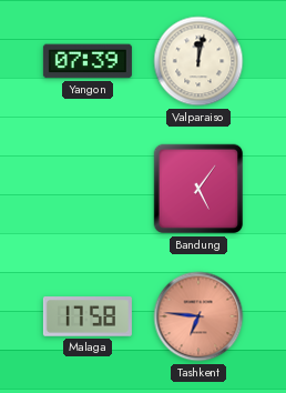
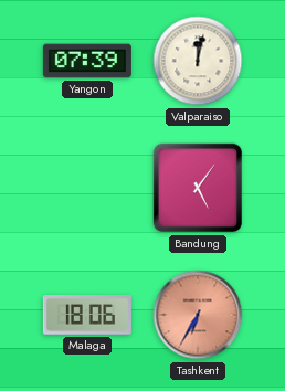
Malaga: 17:58 -> 18:06
Tashkent: 6:46 -> 6:35
